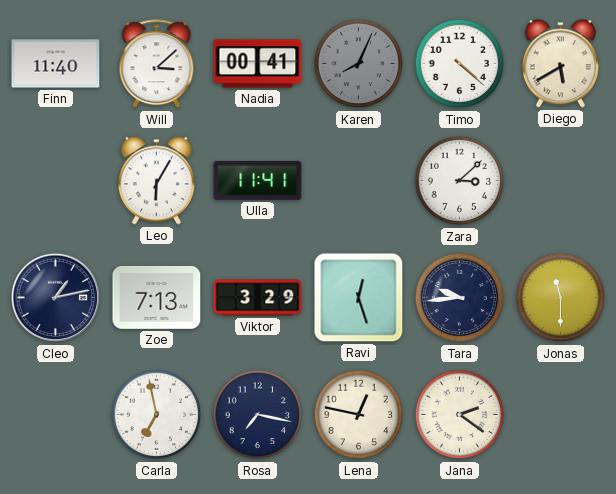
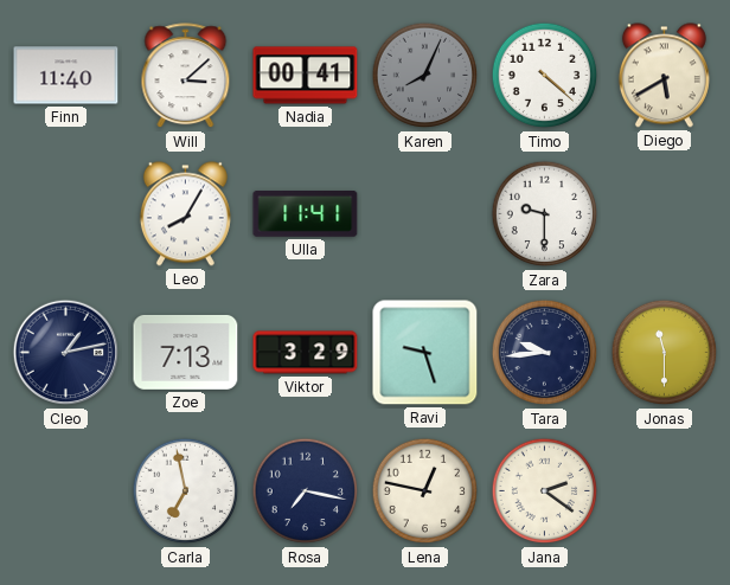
Leo: 6:05 -> 8:05
Zara: 3:08 -> 9:30
Ravi: 12:27 -> 9:27
